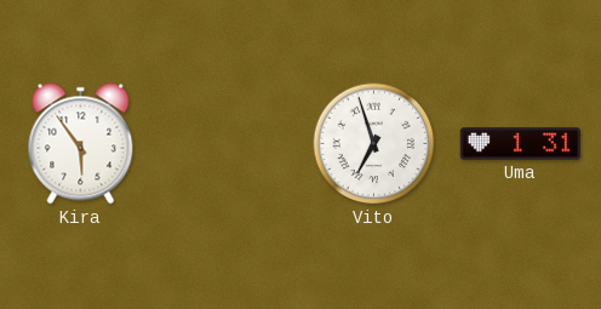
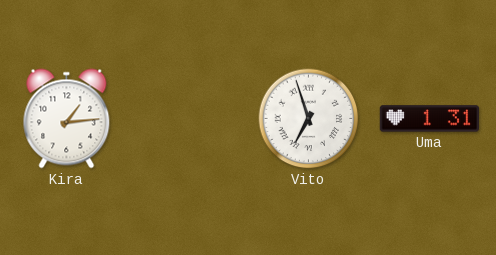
Kira: 5:54 -> 1:14
